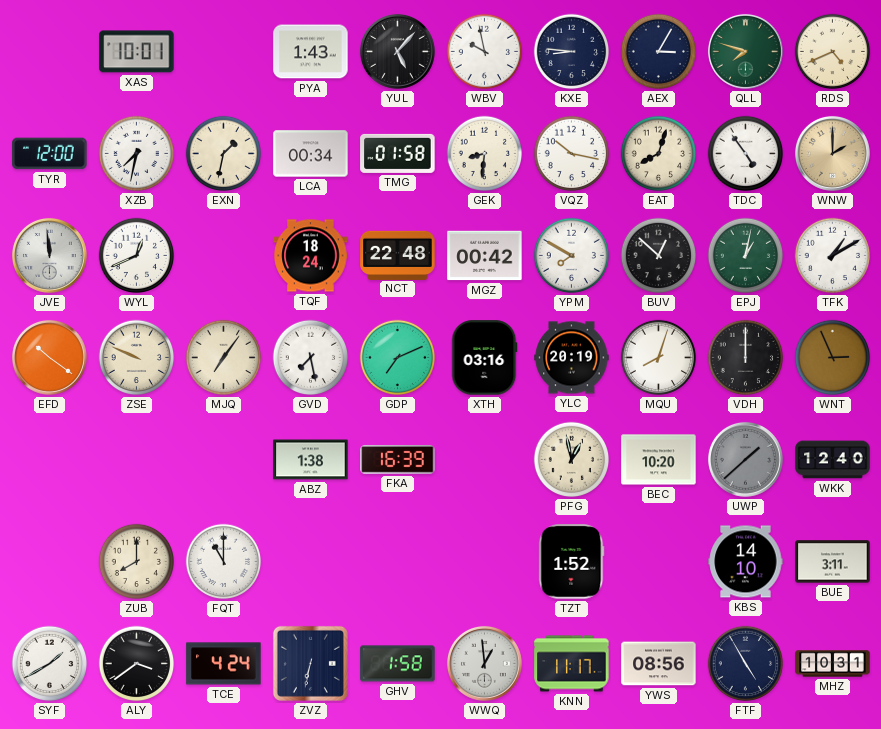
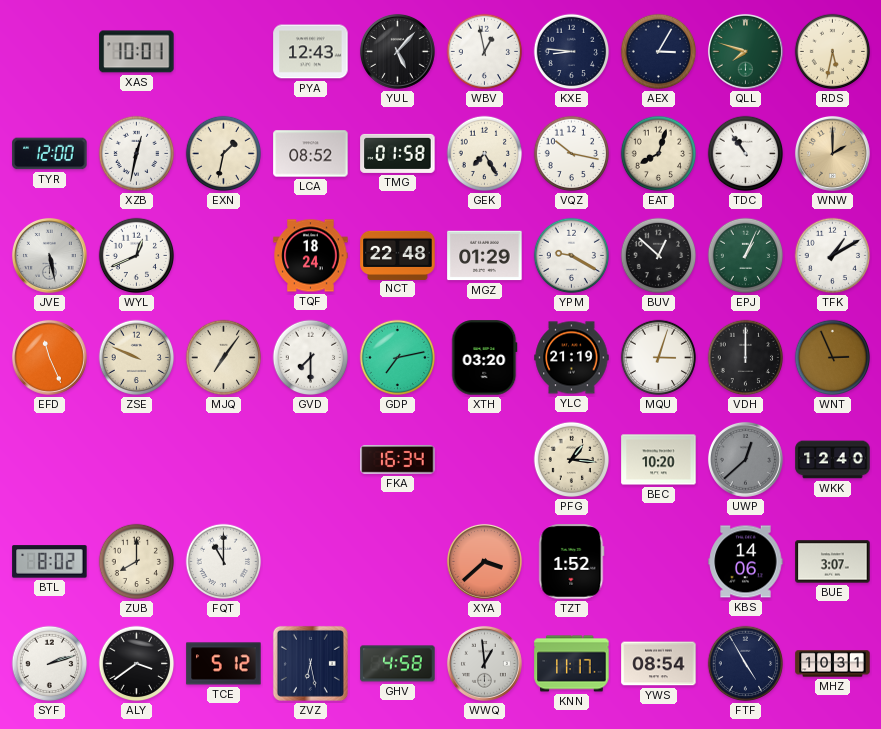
PYA: 1:43 -> 12:43
WBV: 9:58 -> 12:58
RDS: 4:41 -> 5:32
XZB: 7:32 -> 12:32
LCA: 00:34 -> 08:52
GEK: 8:31 -> 7:25
TDC: 4:54 -> 10:54
JVE: 11:59 -> 5:28
MGZ: 00:42 -> 01:29
YPM: 7:50 -> 9:20
EPJ: 1:02 -> 1:04
EFD: 10:21 -> 11:26
GVD: 7:28 -> 7:30
GDP: 7:11 -> 7:13
XTH: 03:16 -> 03:20
YLC: 20:19 -> 21:19
MQU: 8:03 -> 3:03
ABZ: 1:38 -> none
FKA: 16:39 -> 16:34
PFG: 12:58 -> 1:16
UWP: 1:38 -> 12:38
BTL: none -> 8:02
XYA: none -> 3:38
KBS: 14:10 -> 14:06
BUE: 3:11 -> 3:07
SYF: 1:40 -> 2:12
TCE: 4:24 -> 5:12
ZVZ: 6:32 -> 6:28
GHV: 1:58 -> 4:58
YWS: 08:56 -> 08:54
